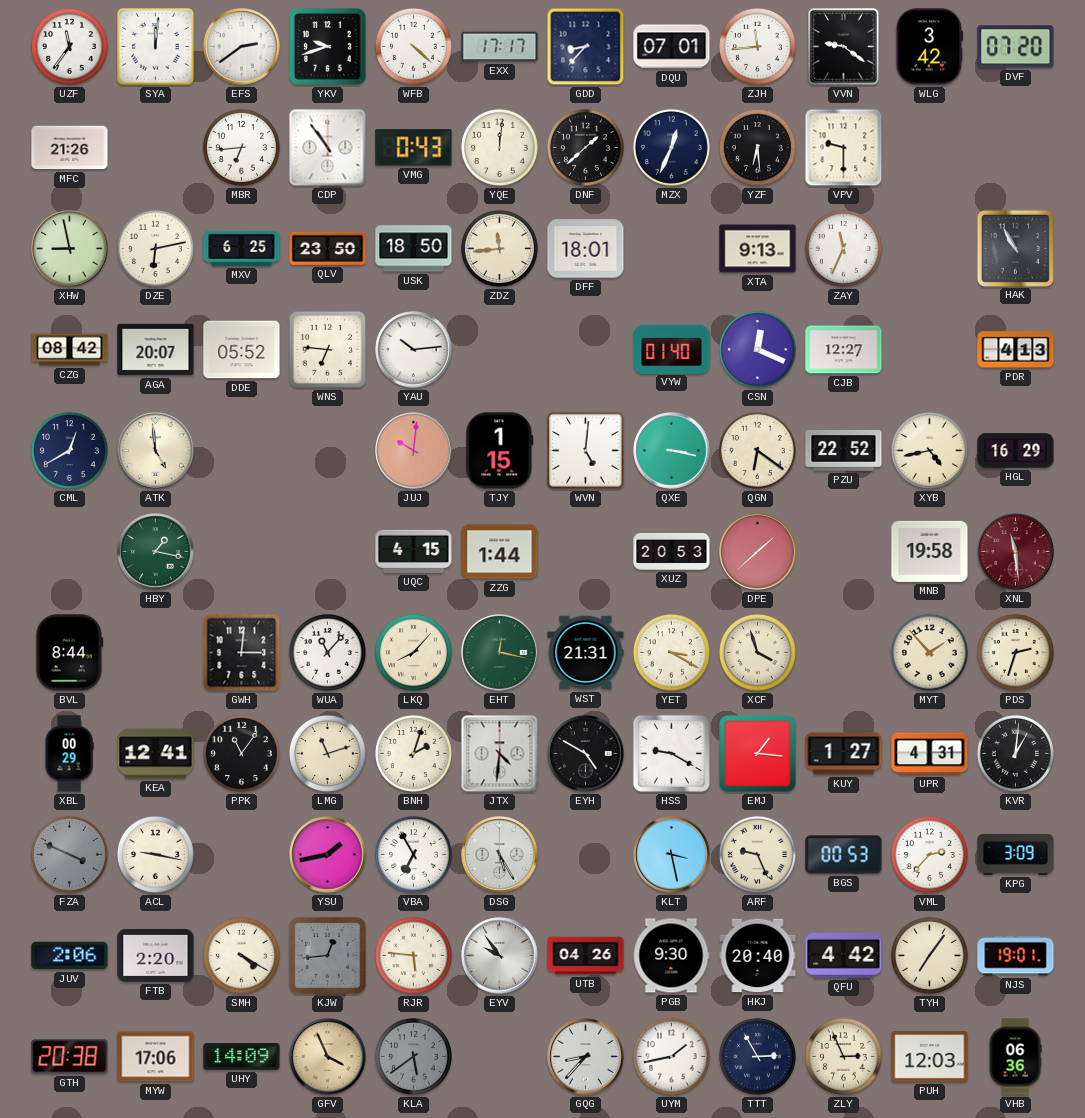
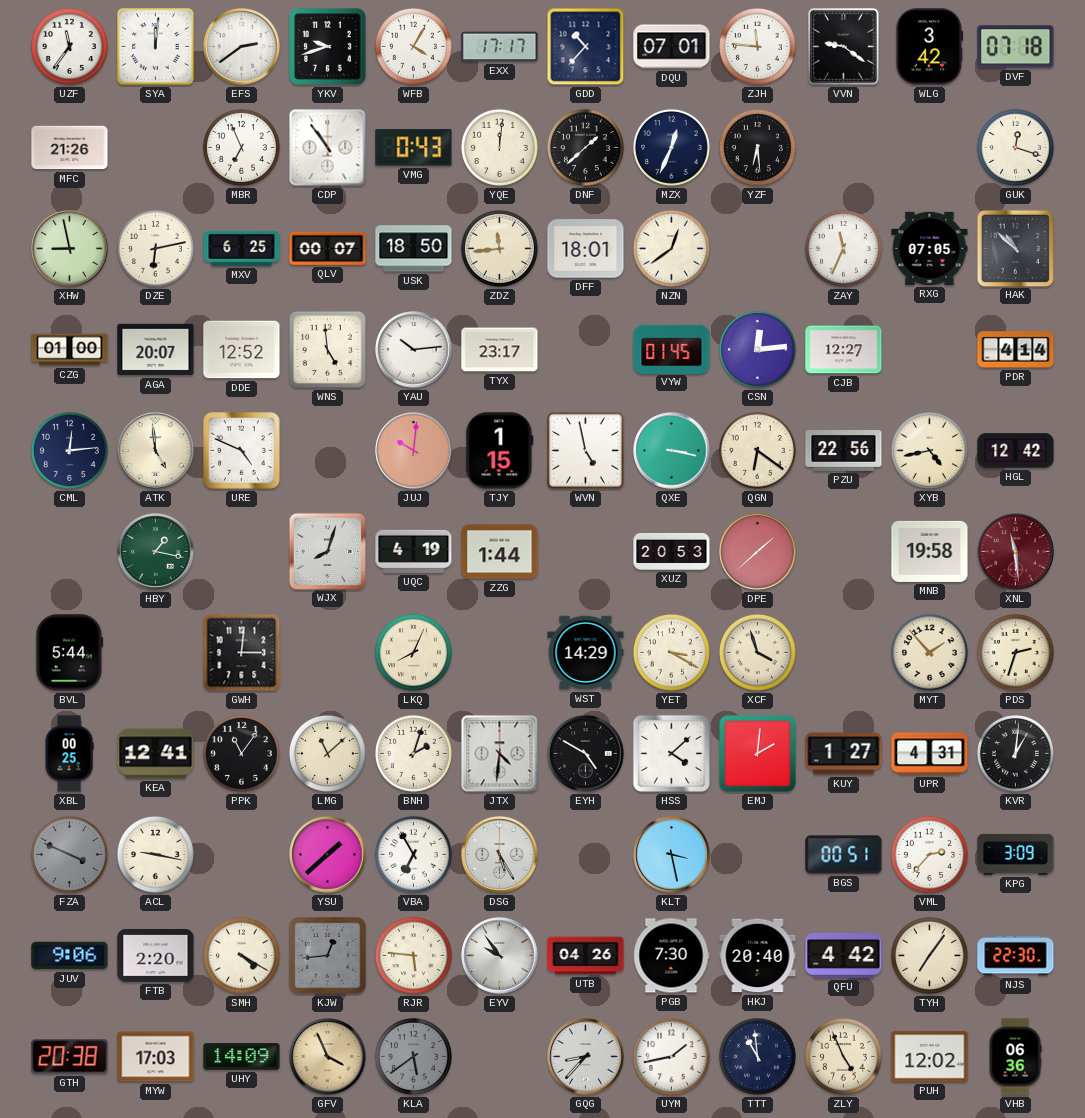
WFB: 4:22 -> 4:05
GDD: 8:37 -> 10:37
ZJH: 11:44 -> 11:46
DVF: 07:20 -> 07:18
MBR: 6:44 -> 6:56
VPV: 9:30 -> none
GUK: none -> 12:18
QLV: 23:50 -> 00:07
NZN: none -> 12:39
XTA: 9:13 -> none
RXG: none -> 07:05
HAK: 10:55 -> 10:52
CZG: 08:42 -> 01:00
DDE: 05:52 -> 12:52
WNS: 6:46 -> 4:59
TYX: none -> 23:17
VYW: 01:40 -> 01:45
CSN: 12:19 -> 12:14
PDR: 4:13 -> 4:14
CML: 12:40 -> 12:14
URE: none -> 4:49
WVN: 5:01 -> 4:58
PZU: 22:52 -> 22:56
HGL: 16:29 -> 12:42
WJX: none -> 8:03
UQC: 4:15 -> 4:19
BVL: 8:44 -> 5:44
WUA: 11:07 -> none
LKQ: 8:07 -> 8:04
EHT: 12:17 -> none
WST: 21:31 -> 14:29
XBL: 00:29 -> 00:25
LMG: 11:12 -> 11:08
HSS: 9:20 -> 4:08
EMJ: 1:16 -> 2:01
YSU: 1:43 -> 1:38
ARF: 9:26 -> none
BGS: 00:53 -> 00:51
JUV: 2:06 -> 9:06
PGB: 9:30 -> 7:30
NJS: 19:01 -> 22:30
MYW: 17:06 -> 17:03
TTT: 2:55 -> 10:59
ZLY: 2:56 -> 4:56
PUH: 12:03 -> 12:02
